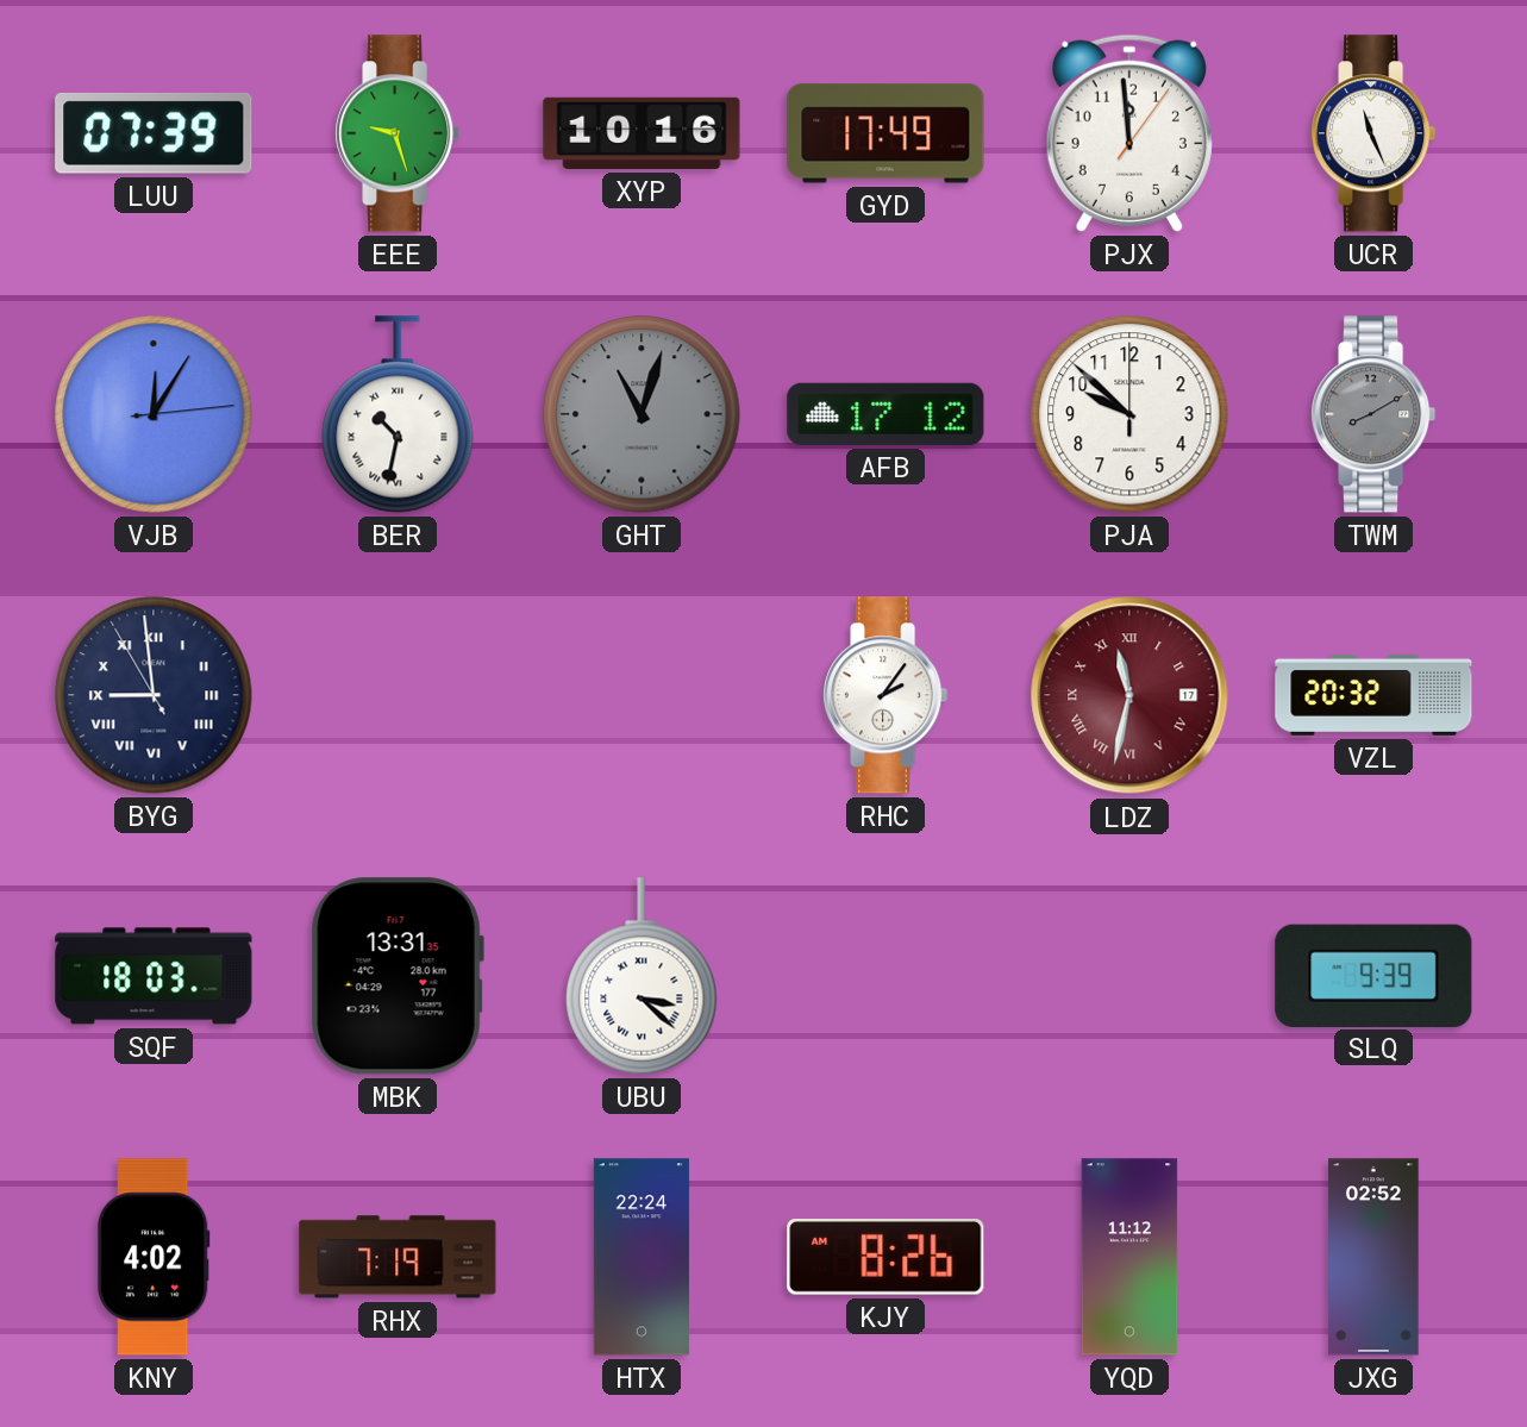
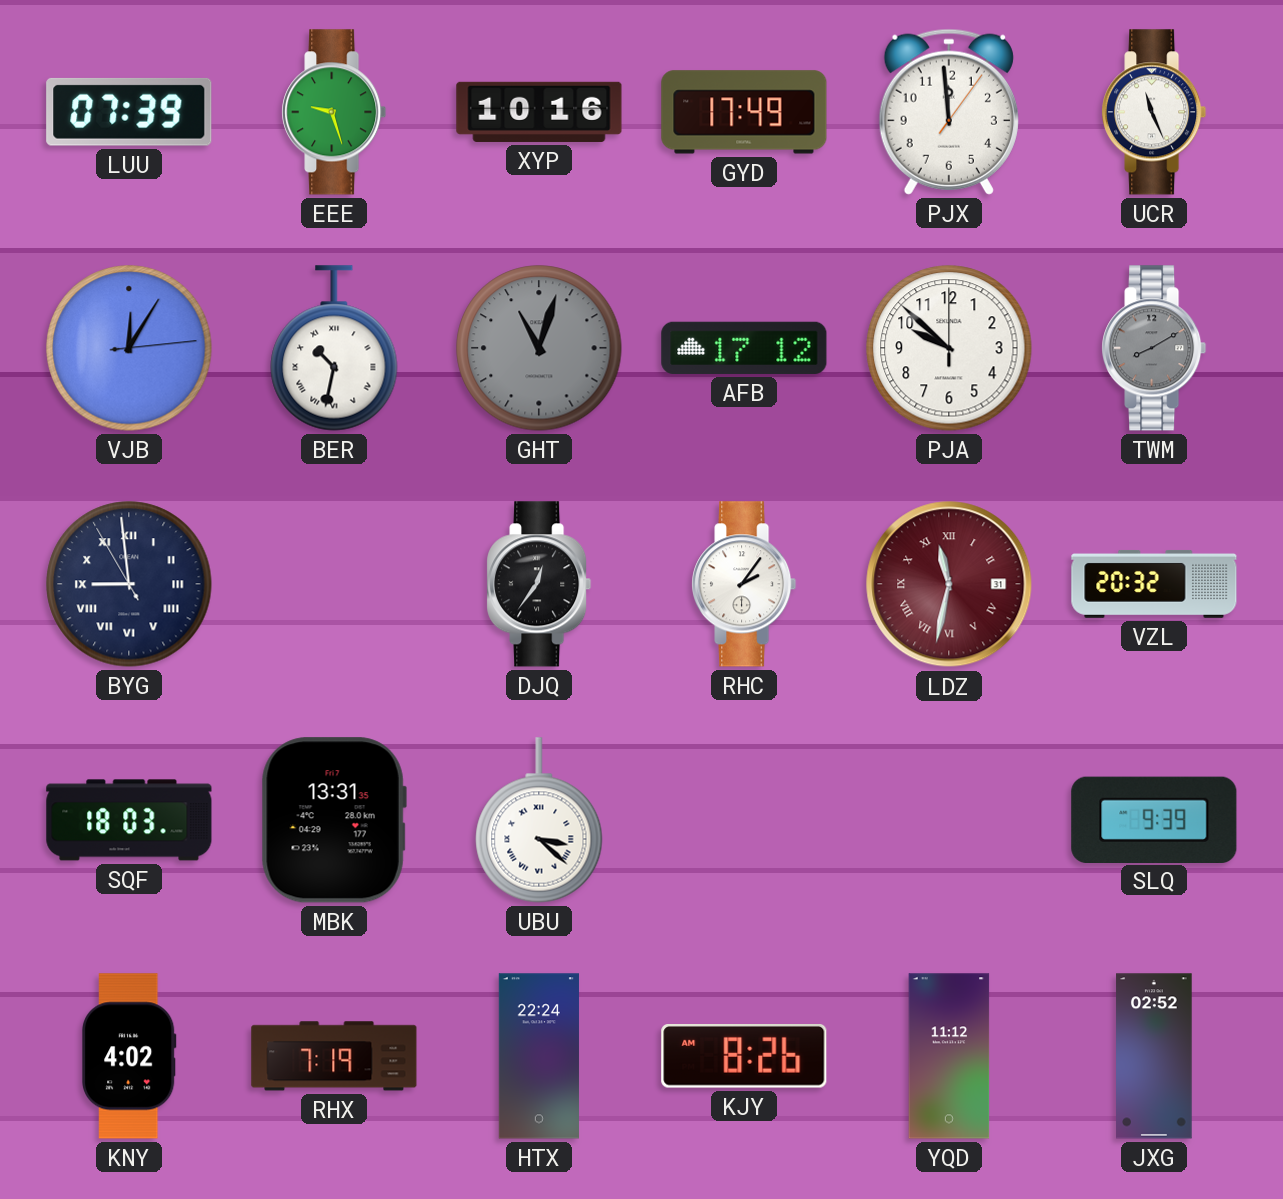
DJQ: none -> 12:36
LDZ date: 17 -> 31
